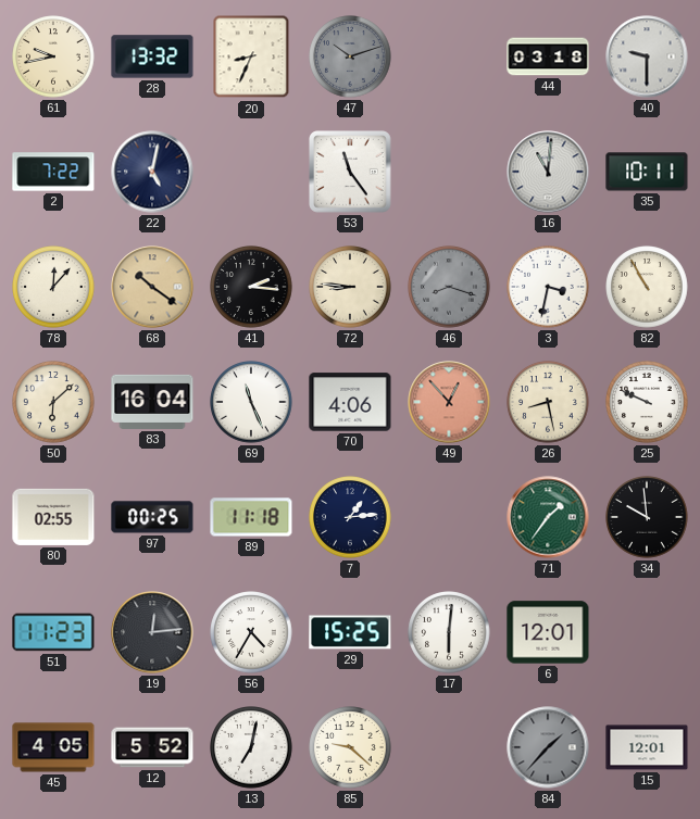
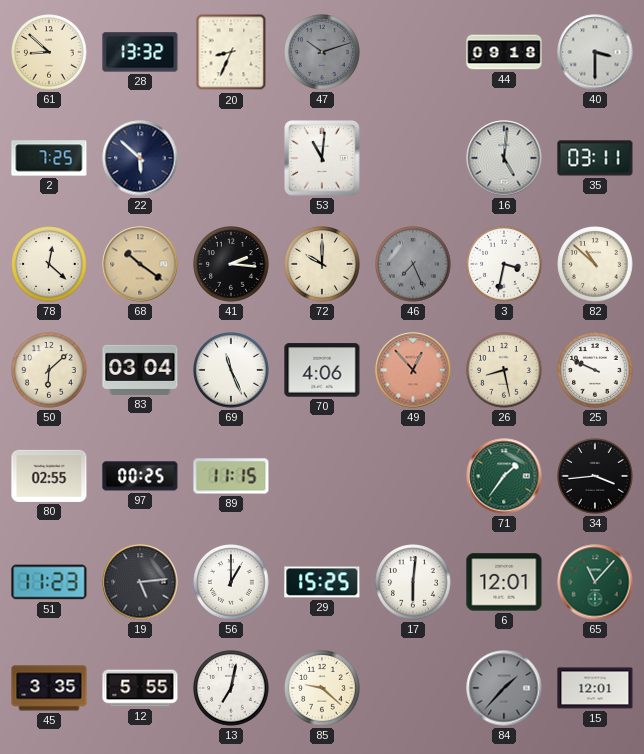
61: 9:43 -> 8:52
44: 03:18 -> 09:18
40: 9:30 -> 3:30
2: 7:22 -> 7:25
22: 5:02 -> 5:52
53: 11:24 -> 11:01
16: 11:01 -> 5:01
35: 10:11 -> 03:11
78: 12:07 -> 12:22
72: 8:46 -> 10:00
46: 8:18 -> 7:26
82: 10:55 -> 10:52
83: 16:04 -> 03:04
89: 11:18 -> 11:15
7: 1:14 -> none
34: 9:59 -> 3:44
19: 12:14 -> 5:14
56: 4:35 -> 1:00
65: none -> 11:07
45: 4:05 -> 3:35
12: 5:52 -> 5:55
